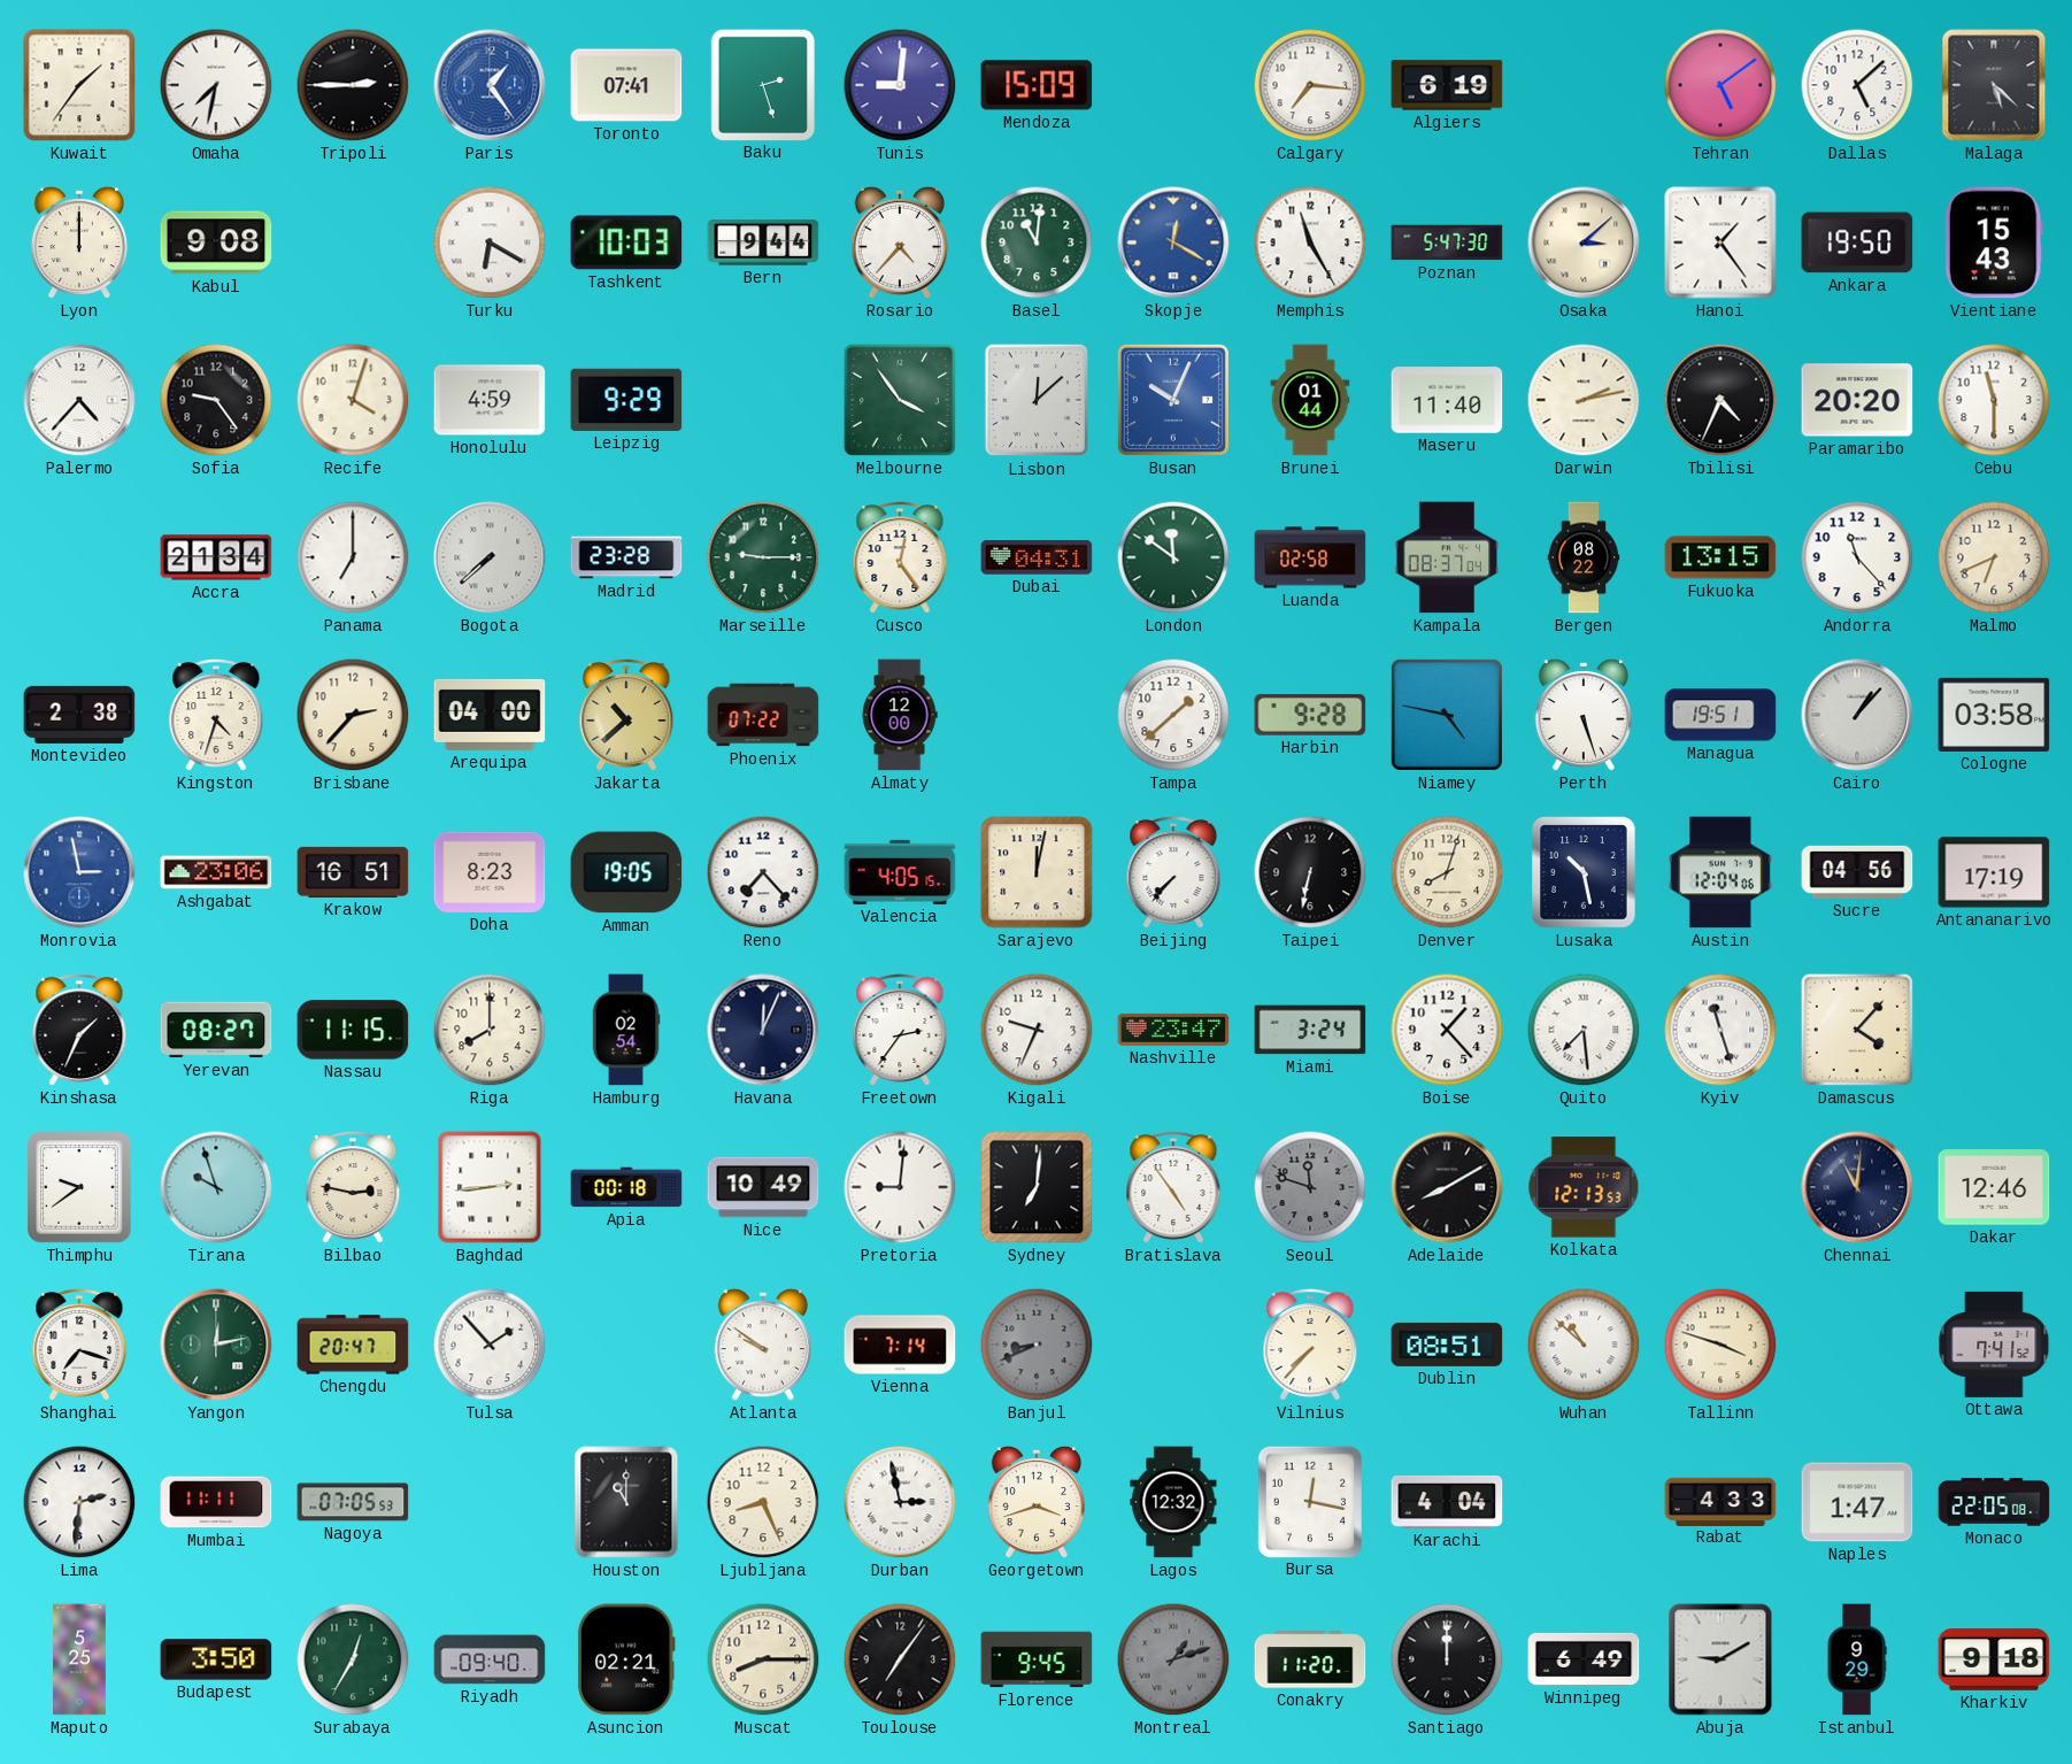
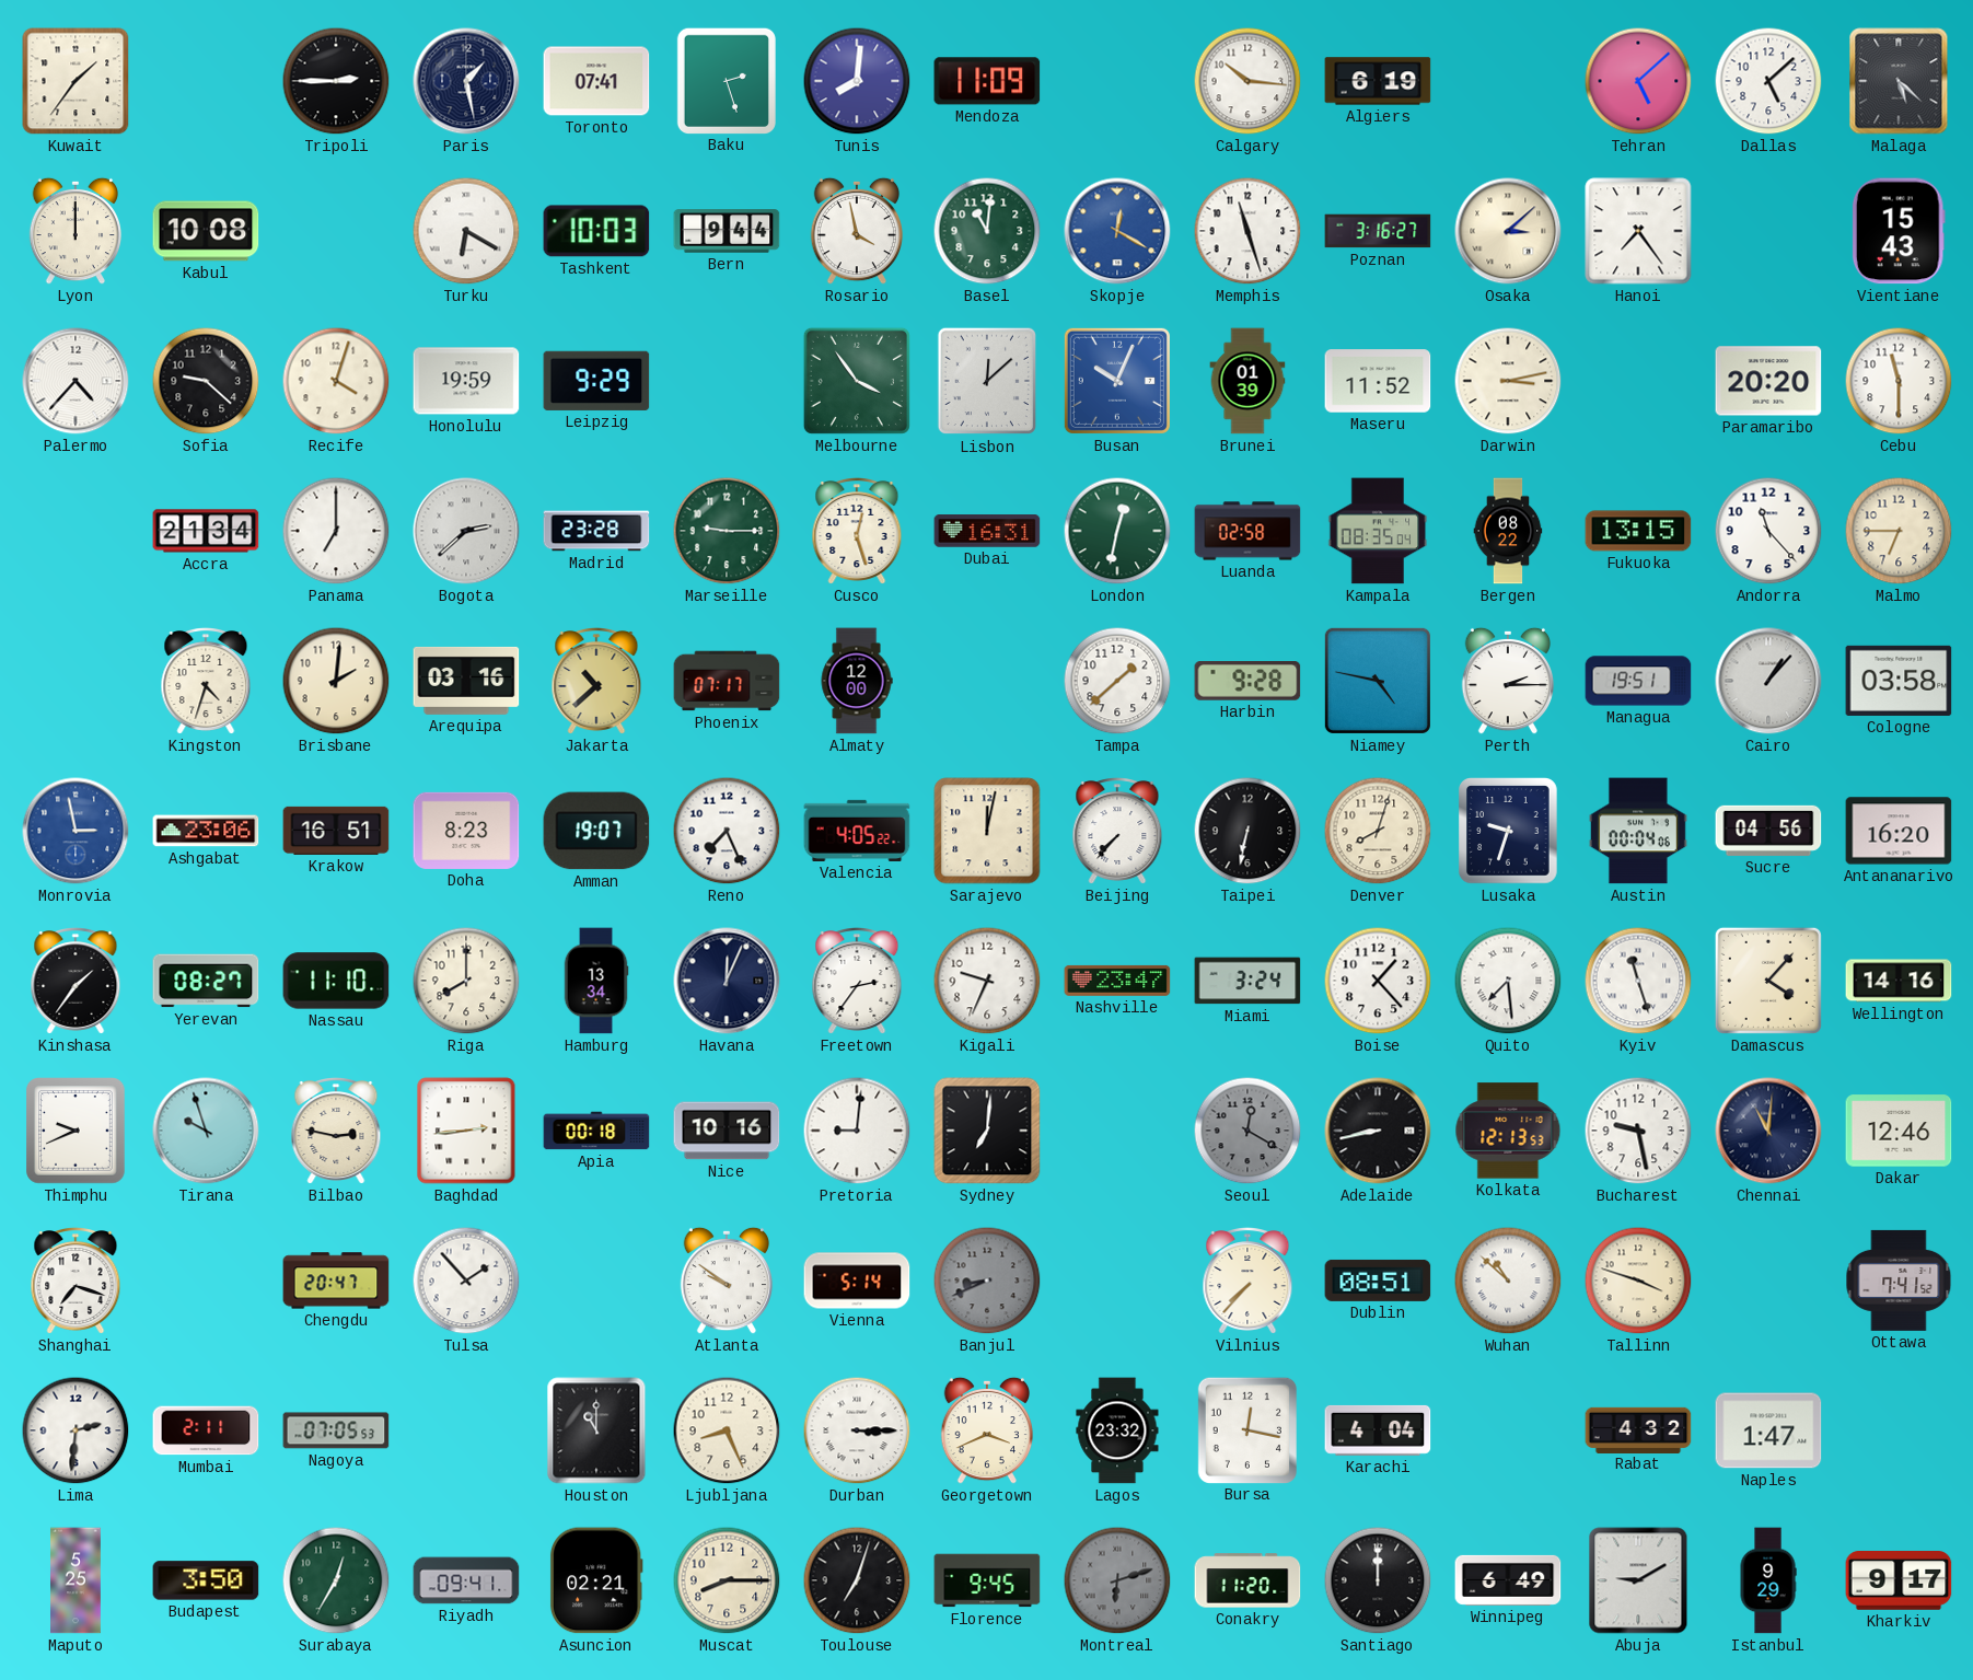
Omaha: 7:32 -> none
Paris: 1:24 -> 1:28
Paris dial: blue -> navy
Tunis: 9:01 -> 8:01
Mendoza: 15:09 -> 11:09
Calgary: 7:16 -> 10:16
Tehran: 5:09 -> 5:08
Kabul: 9:08 -> 10:08
Rosario: 4:37 -> 3:58
Memphis: 11:25 -> 11:27
Poznan: 5:47 -> 3:16
Hanoi: 1:24 -> 7:24
Ankara: 19:50 -> none
Sofia: 9:24 -> 9:22
Honolulu: 4:59 -> 19:59
Brunei: 01:44 -> 01:39
Maseru: 11:40 -> 11:52
Darwin: 2:13 -> 3:13
Tbilisi: 4:34 -> none
Bogota: 7:38 -> 2:38
Cusco: 12:24 -> 12:27
Dubai: 04:31 -> 16:31
London: 11:51 -> 12:32
Kampala: 08:37 -> 08:35
Malmo: 6:41 -> 6:45
Montevideo: 2:38 -> none
Brisbane: 2:37 -> 2:01
Arequipa: 04:00 -> 03:16
Phoenix: 07:22 -> 07:17
Perth: 5:27 -> 2:15
Amman: 19:05 -> 19:07
Reno: 7:23 -> 7:26
Valencia: 4:05:15 -> 4:05:22
Lusaka: 10:28 -> 9:33
Austin: 12:04 -> 00:04
Antananarivo: 17:19 -> 16:20
Kinshasa: 1:34 -> 1:36
Nassau: 11:15 -> 11:10
Hamburg: 02:54 -> 13:34
Wellington: none -> 14:16
Thimphu: 9:39 -> 9:41
Nice: 10:49 -> 10:16
Bratislava: 4:54 -> none
Seoul: 11:48 -> 12:20
Adelaide: 8:10 -> 8:43
Bucharest: none -> 9:28
Yangon: 12:13 -> none
Vienna: 7:14 -> 5:14
Mumbai: 11:11 -> 2:11
Durban: 2:58 -> 3:15
Georgetown: 3:42 -> 3:41
Lagos: 12:32 -> 23:32
Rabat: 4:33 -> 4:32
Monaco: 22:05 -> none
Riyadh: 09:40 -> 09:41
Toulouse: 7:06 -> 7:03
Montreal: 1:12 -> 6:12
Kharkiv: 9:18 -> 9:17
